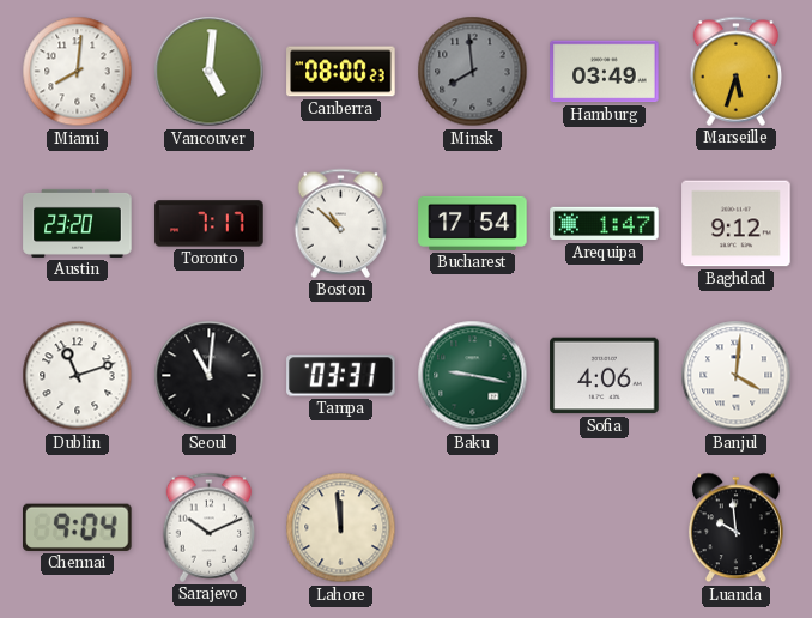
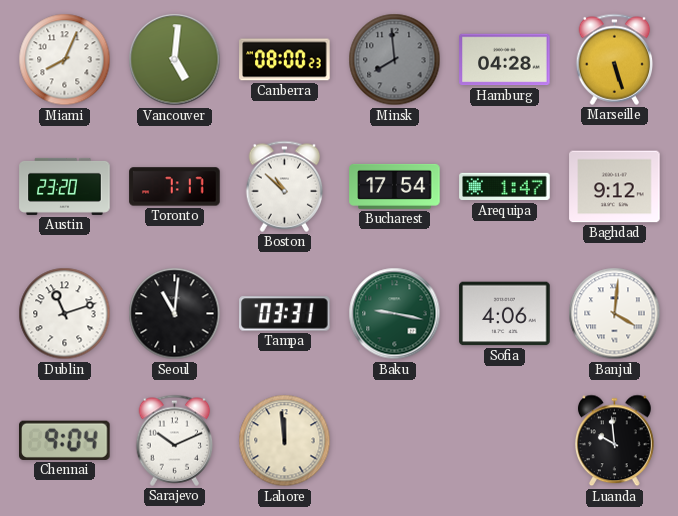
Miami: 8:01 -> 8:04
Hamburg: 03:49 -> 04:28
Marseille: 5:33 -> 5:27
